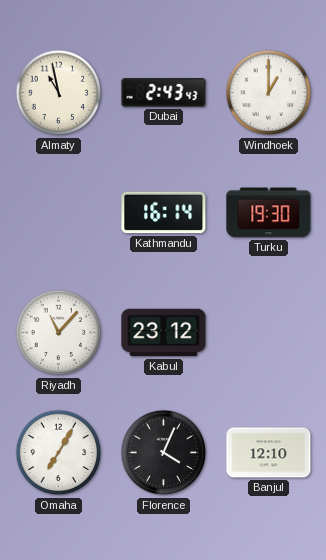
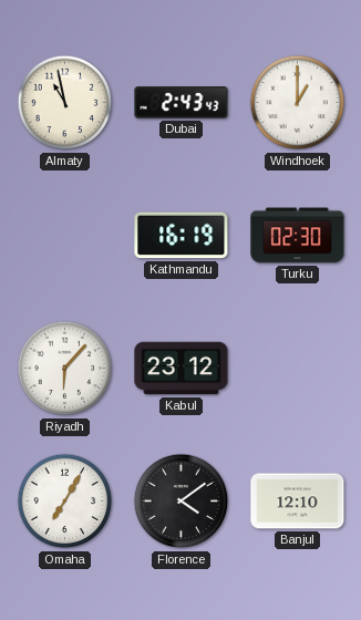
Kathmandu: 16:14 -> 16:19
Turku: 19:30 -> 02:30
Riyadh: 11:07 -> 6:07
Florence: 4:04 -> 4:09
